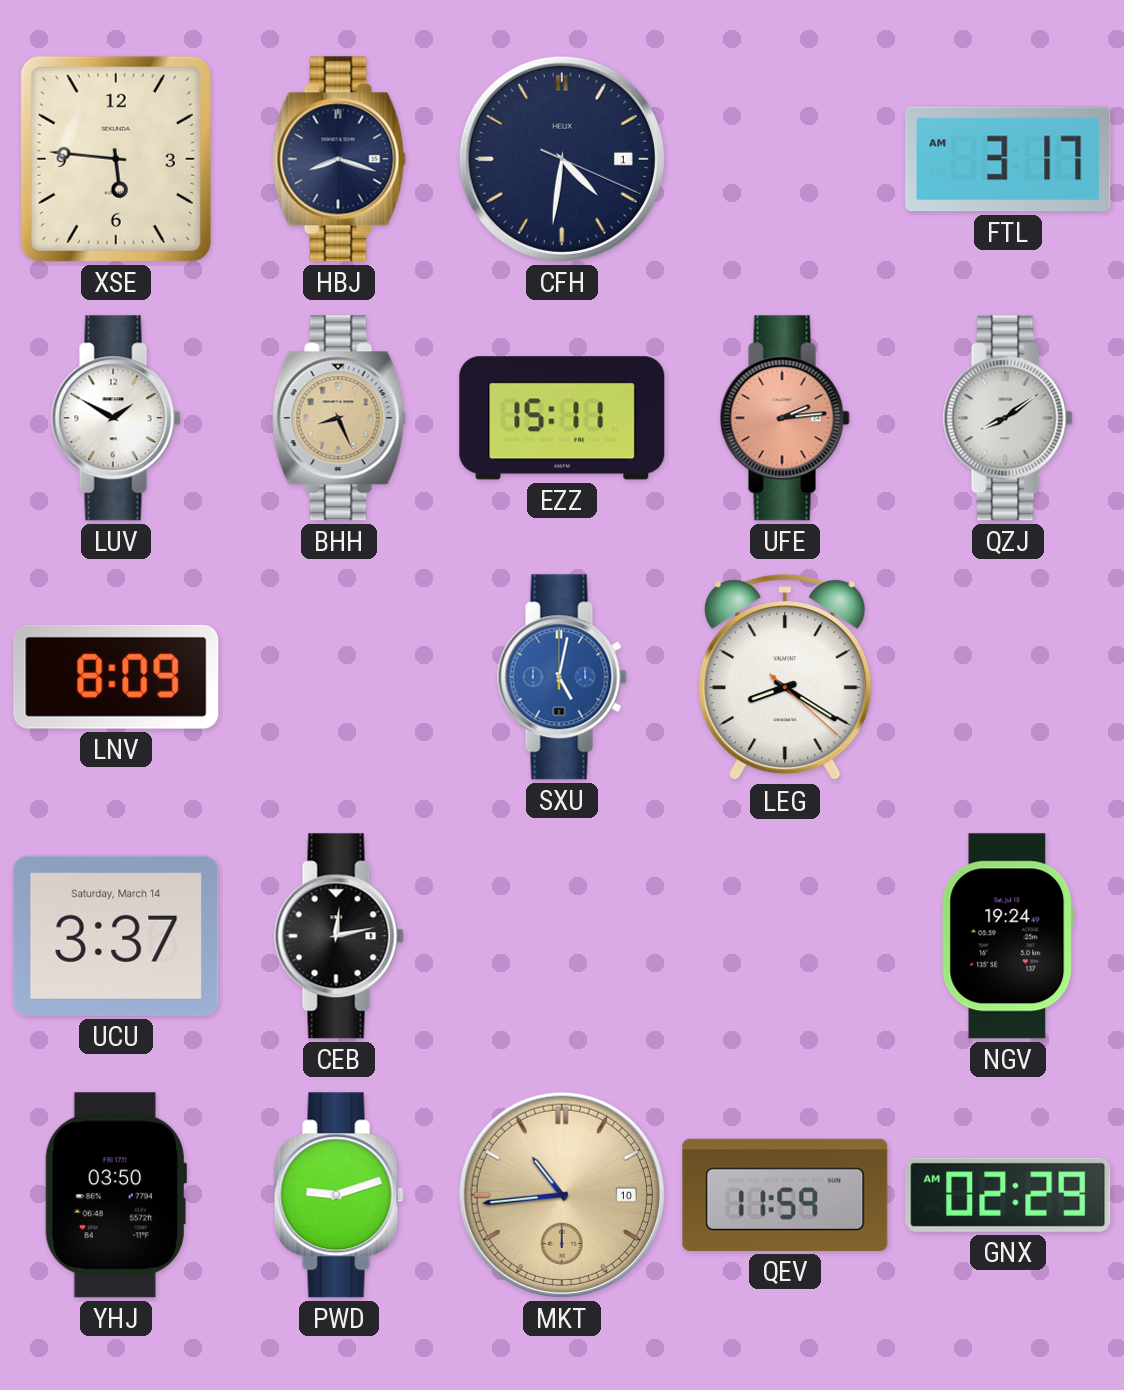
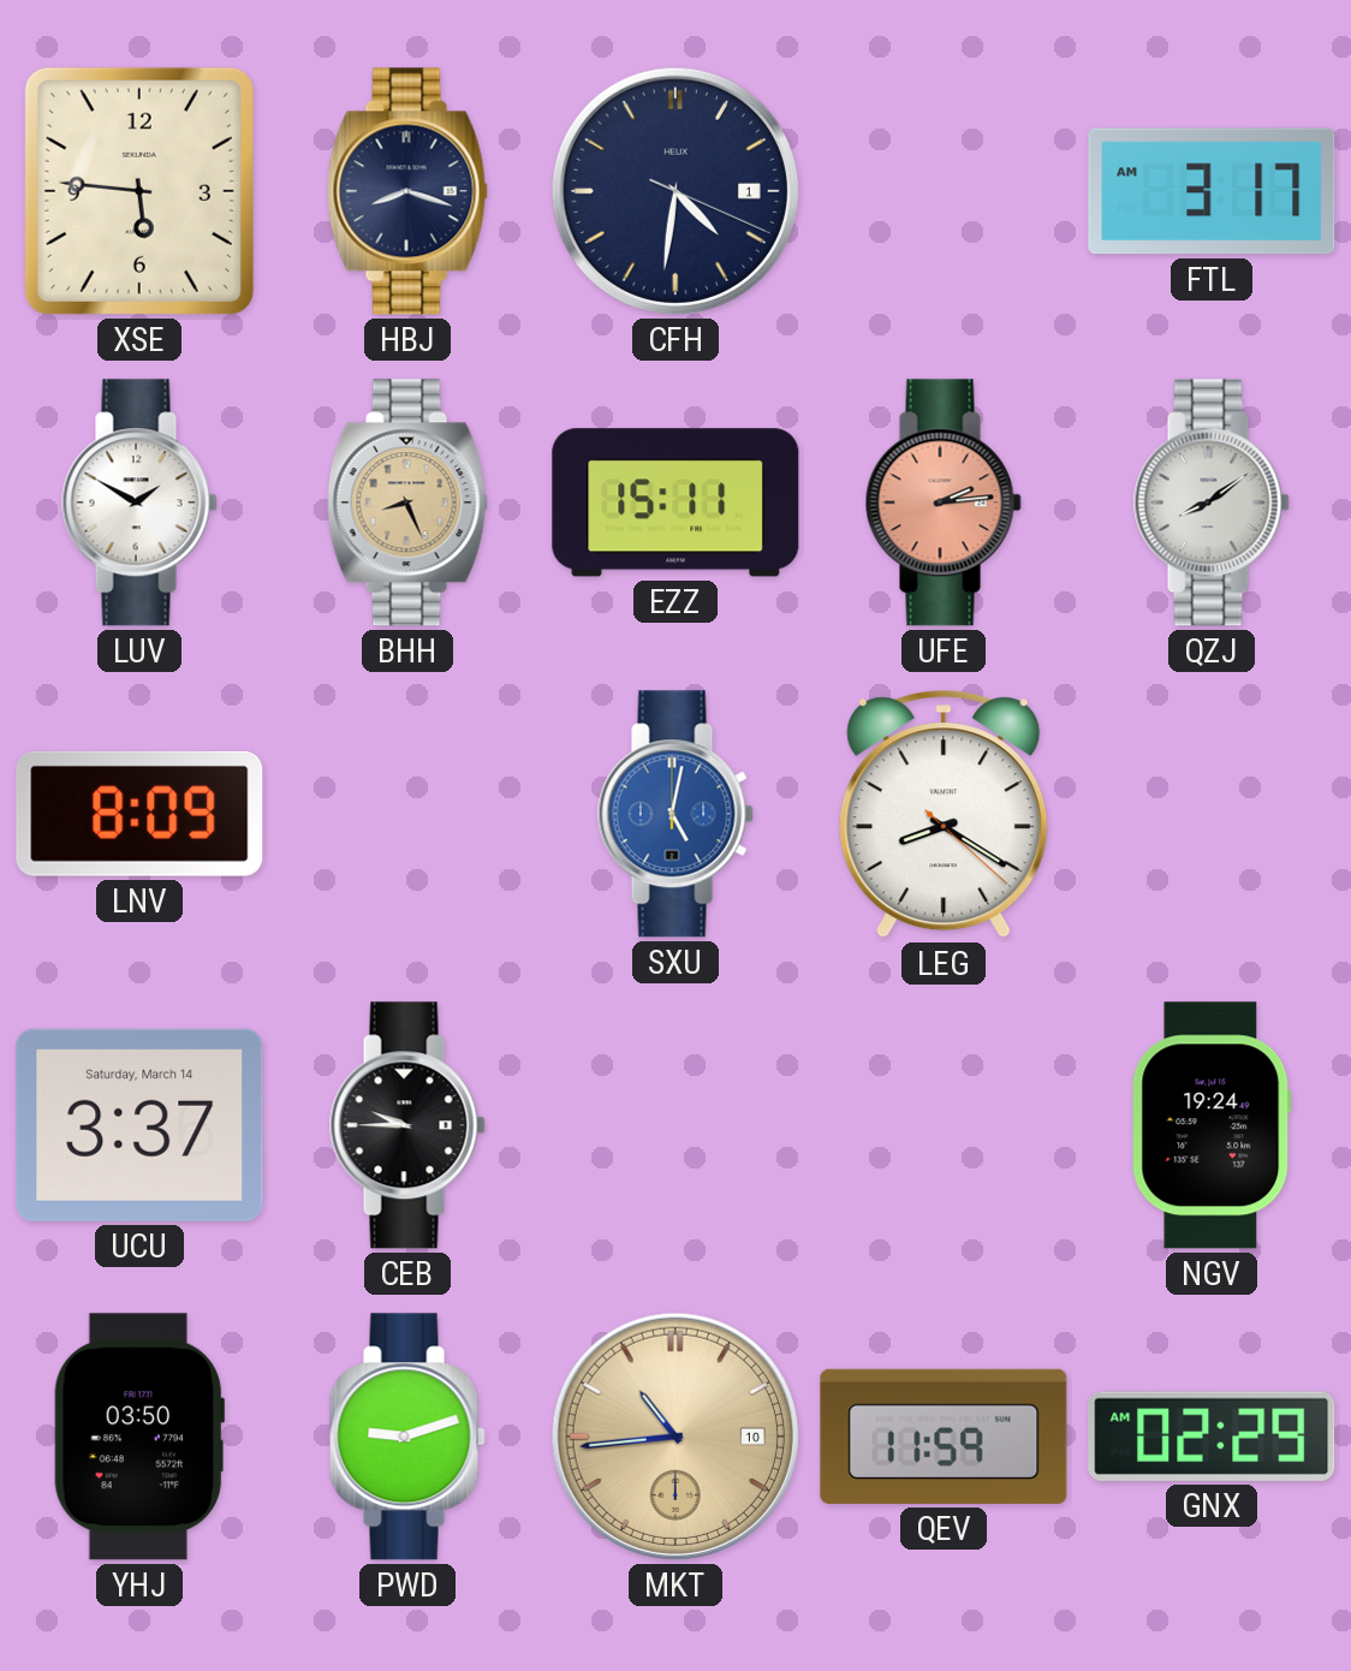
CEB: 12:13 -> 9:45
